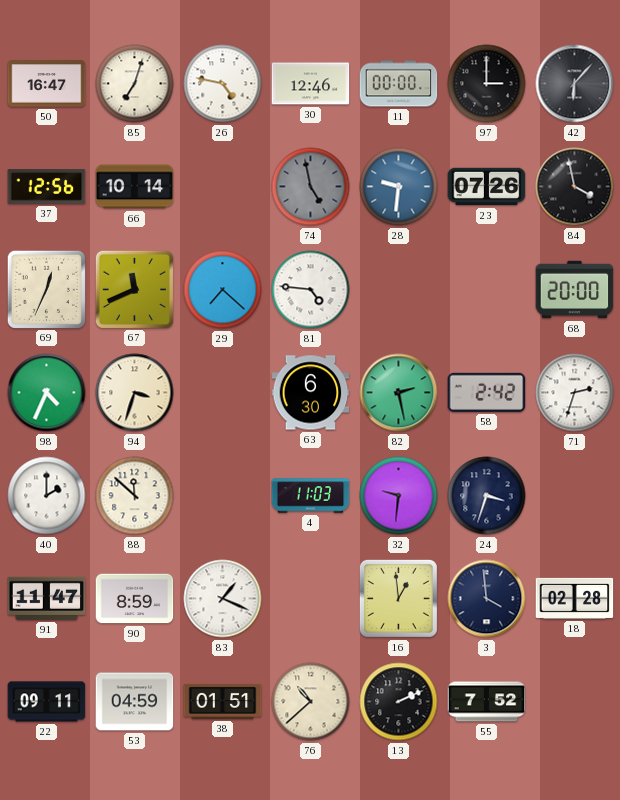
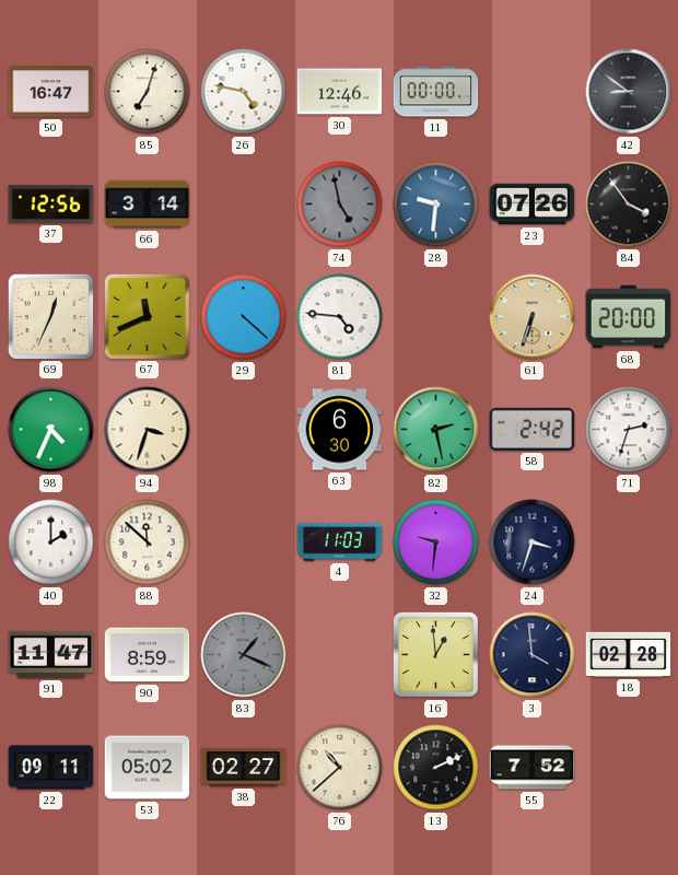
97: 3:00 -> none
42: 6:07 -> 8:51
66: 10:14 -> 3:14
84: 3:58 -> 3:54
29: 7:22 -> 4:22
61: none -> 6:33
83 dial: white -> grey
53: 04:59 -> 05:02
38: 01:51 -> 02:27
